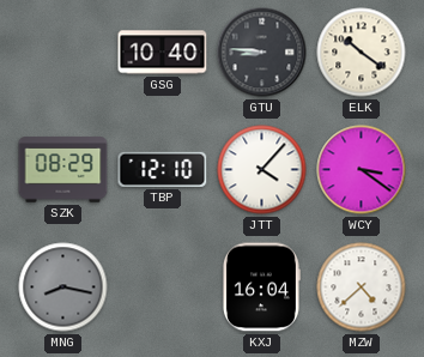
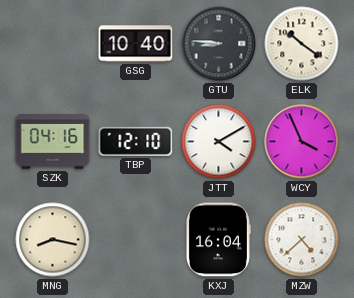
SZK: 08:29 -> 04:16
JTT: 4:07 -> 4:10
WCY: 3:21 -> 3:56
MNG dial: grey -> cream
